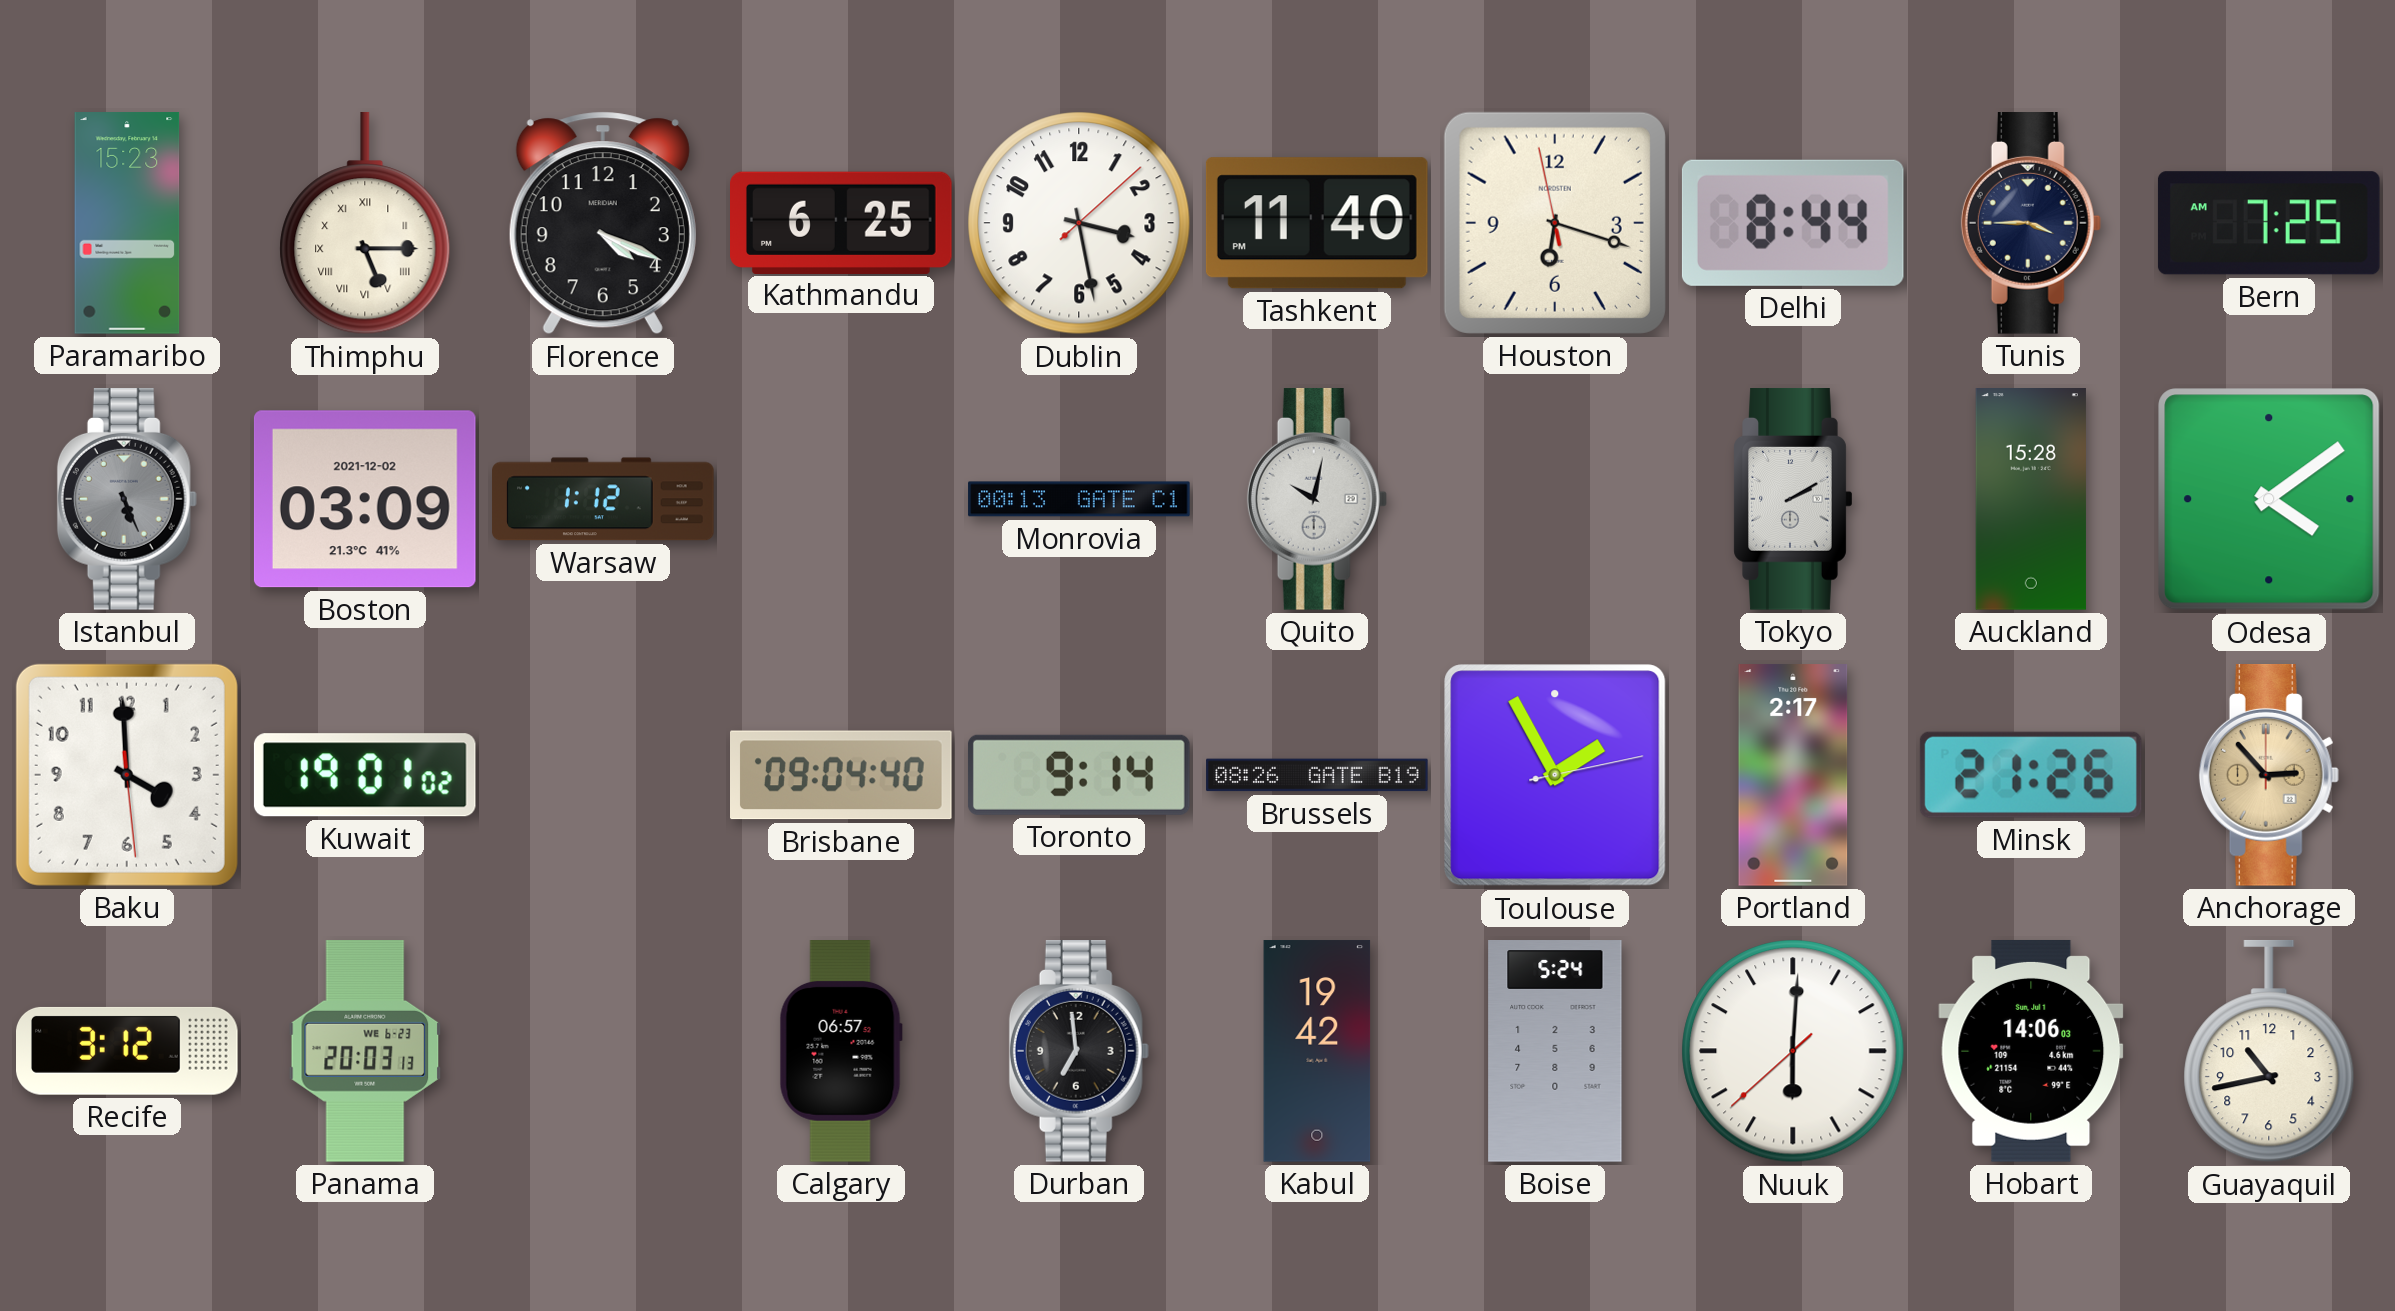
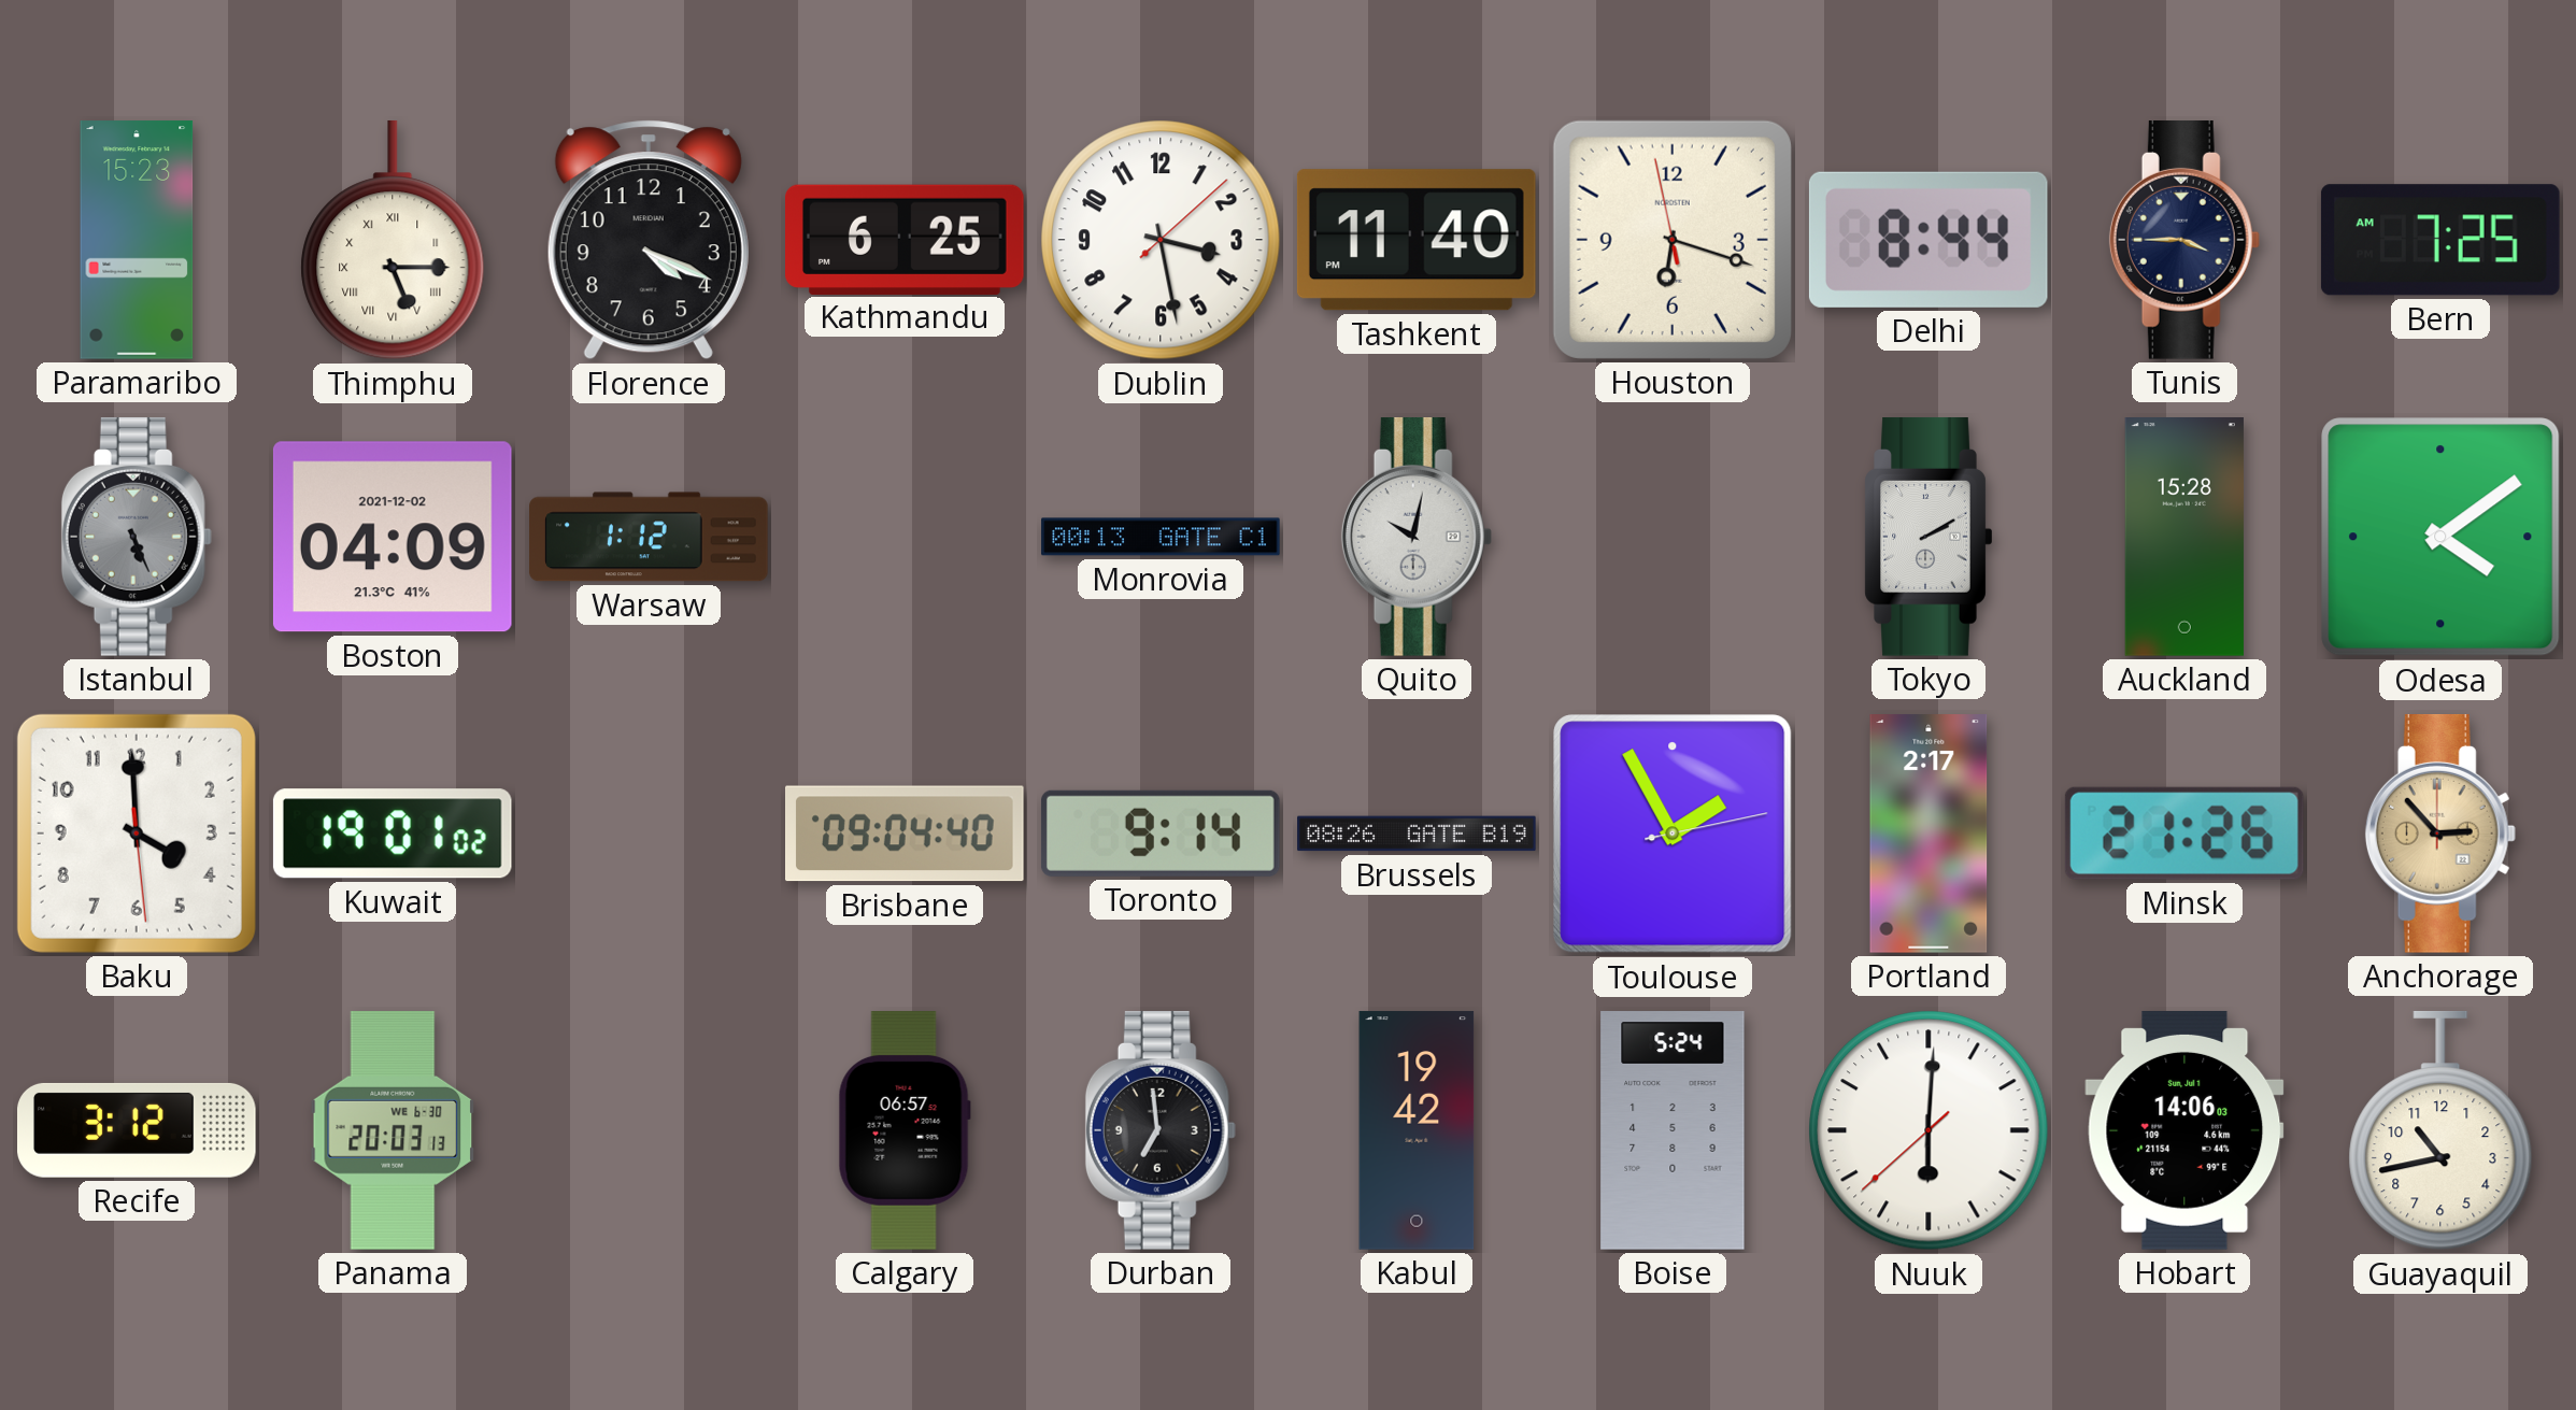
Boston: 03:09 -> 04:09
Panama date: WE 6-23 -> WE 6-30
